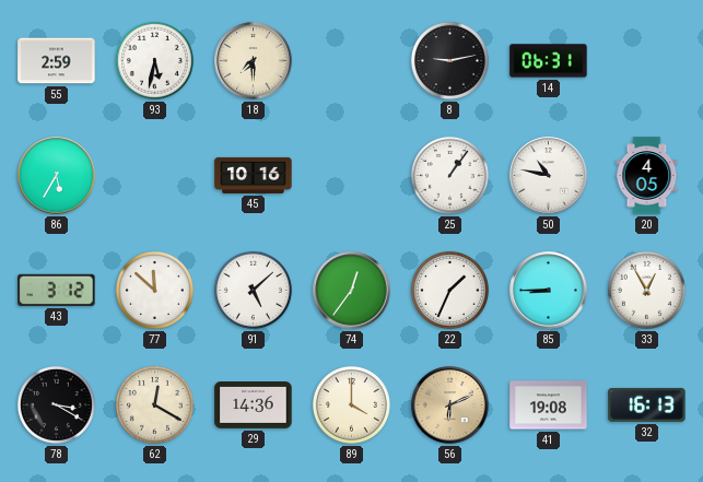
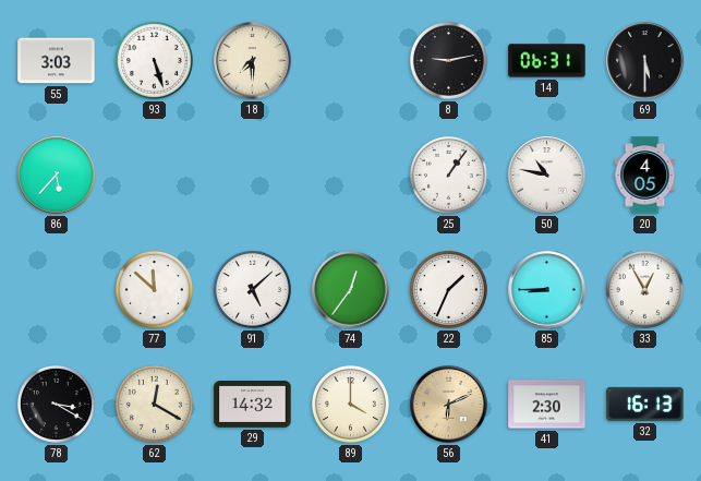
55: 2:59 -> 3:03
93: 5:32 -> 5:27
69: none -> 5:30
86: 5:35 -> 5:37
45: 10:16 -> none
43: 3:12 -> none
29: 14:36 -> 14:32
41: 19:08 -> 2:30
